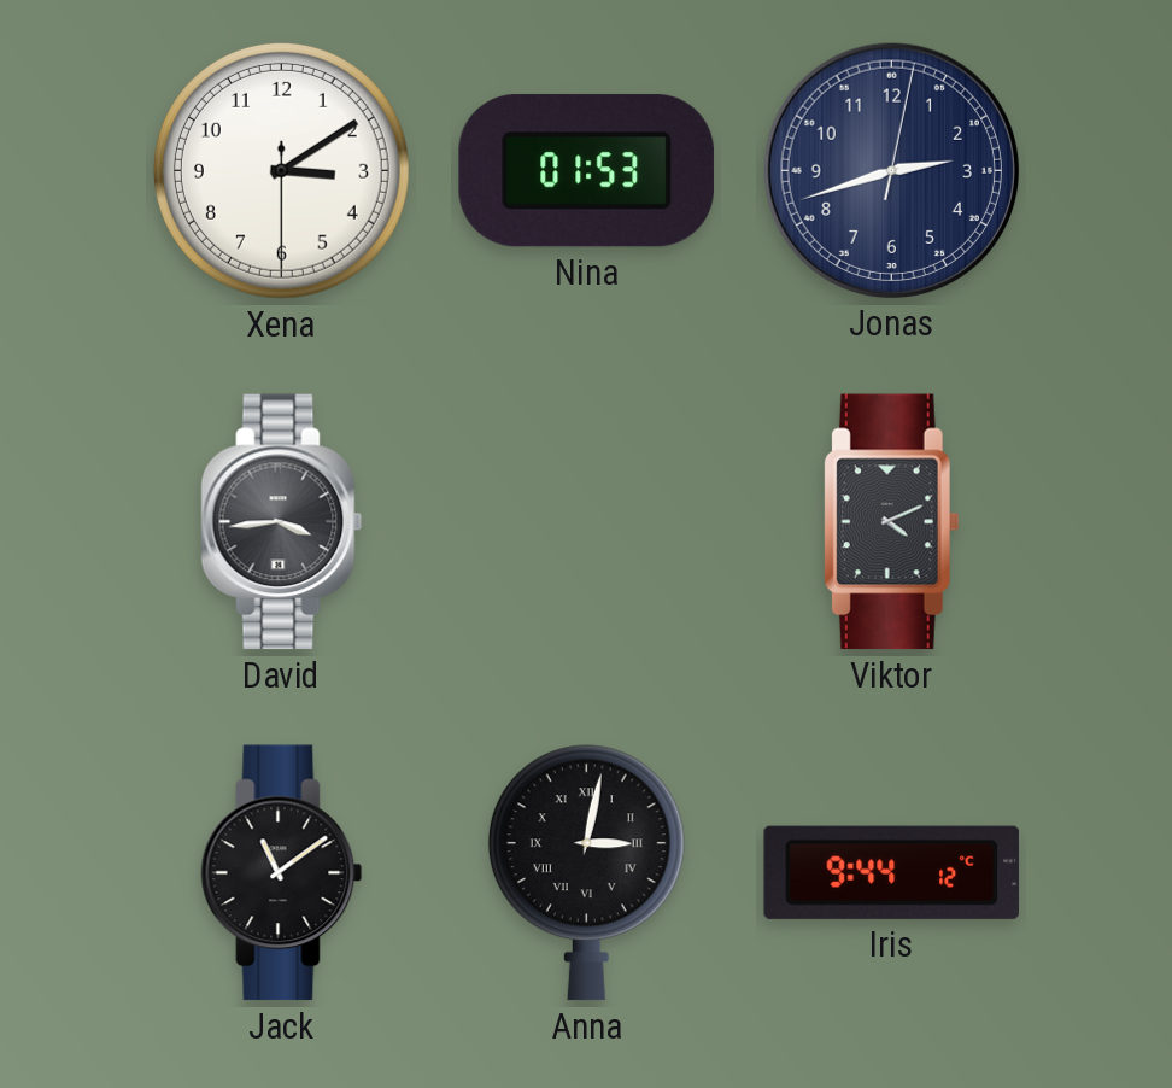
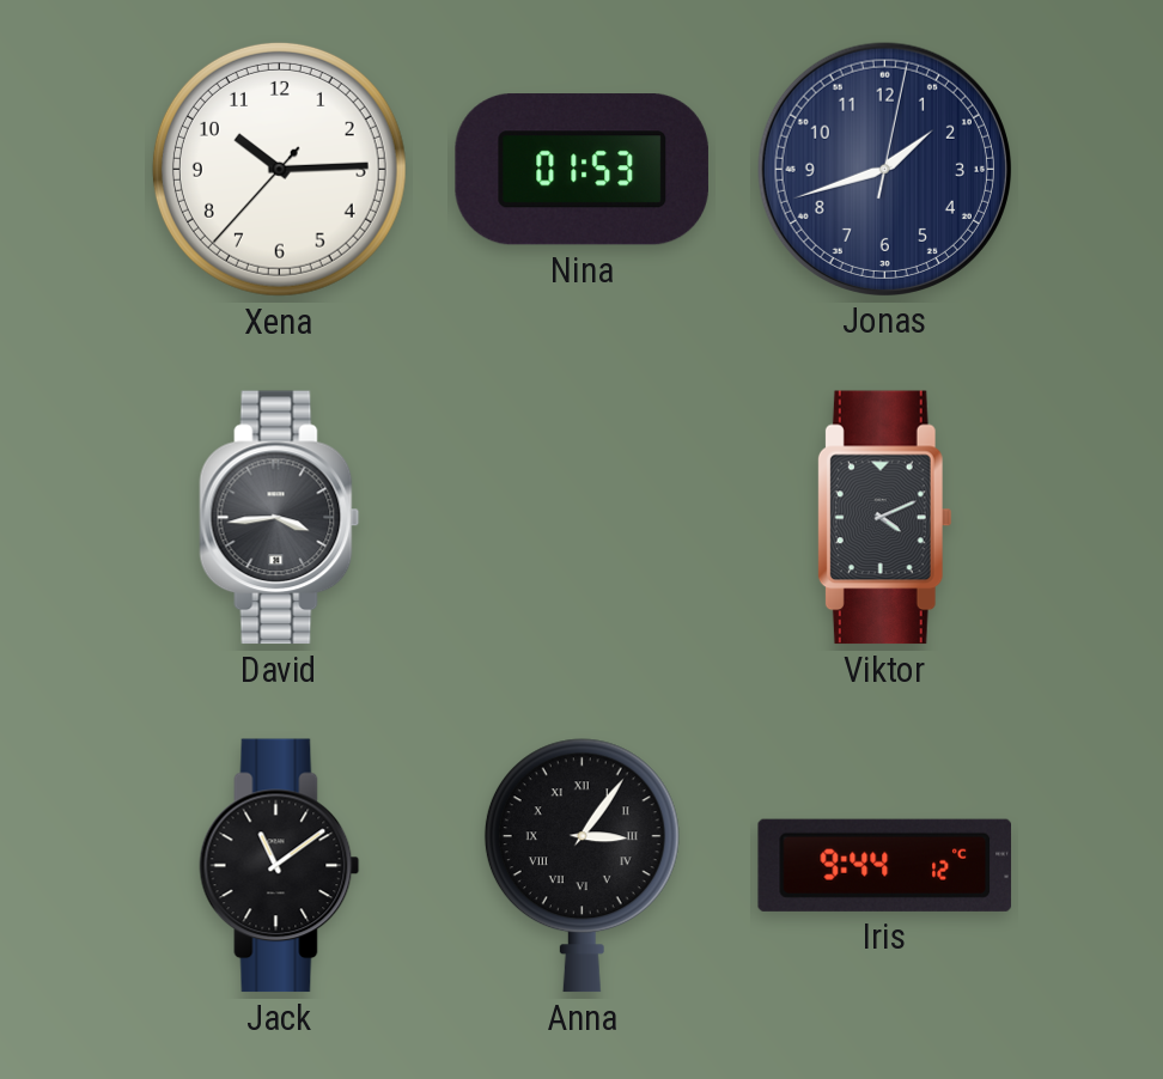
Xena: 3:09 -> 10:14
Jonas: 2:42 -> 1:42
Anna: 3:02 -> 3:06
